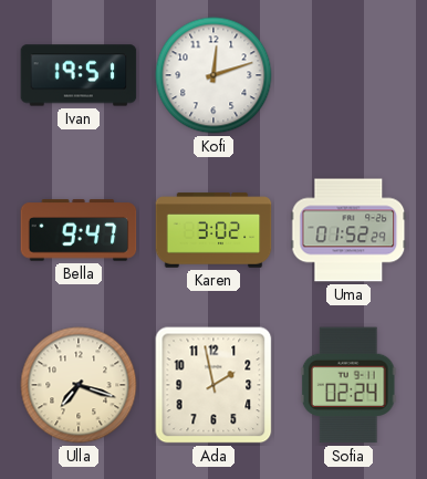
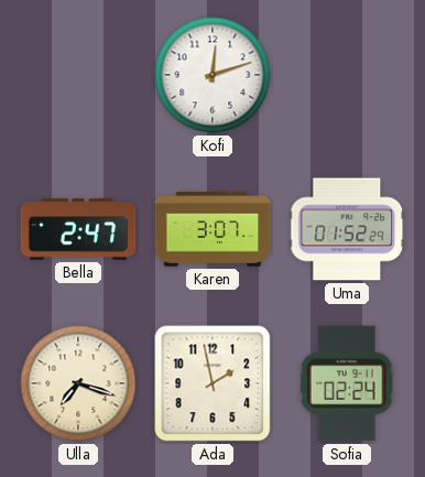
Ivan: 19:51 -> none
Bella: 9:47 -> 2:47
Karen: 3:02 -> 3:07
